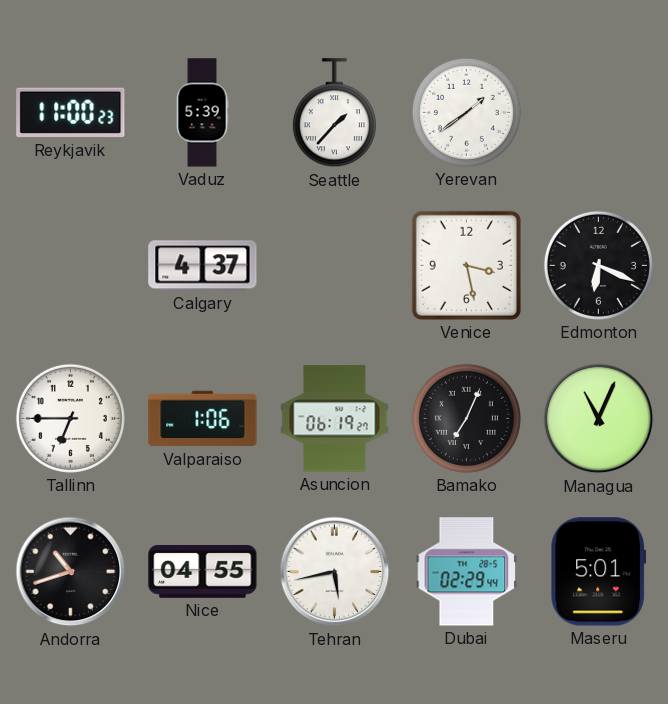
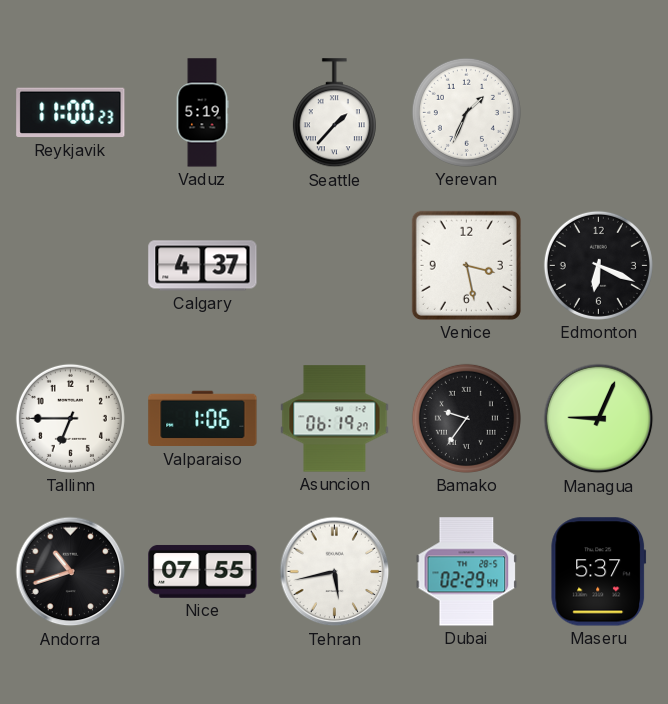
Vaduz: 5:39 -> 5:19
Yerevan: 1:39 -> 1:34
Bamako: 7:04 -> 9:36
Managua: 11:04 -> 9:04
Nice: 04:55 -> 07:55
Maseru: 5:01 -> 5:37
